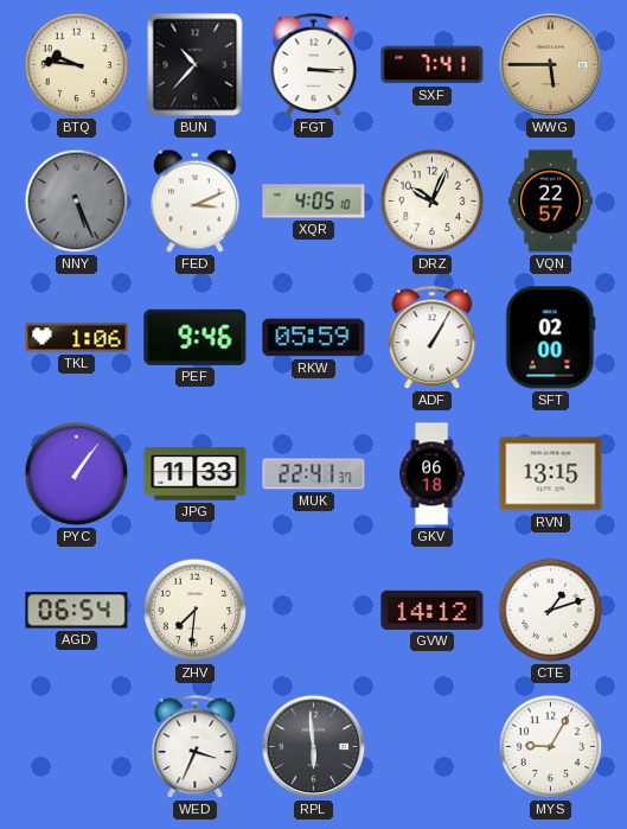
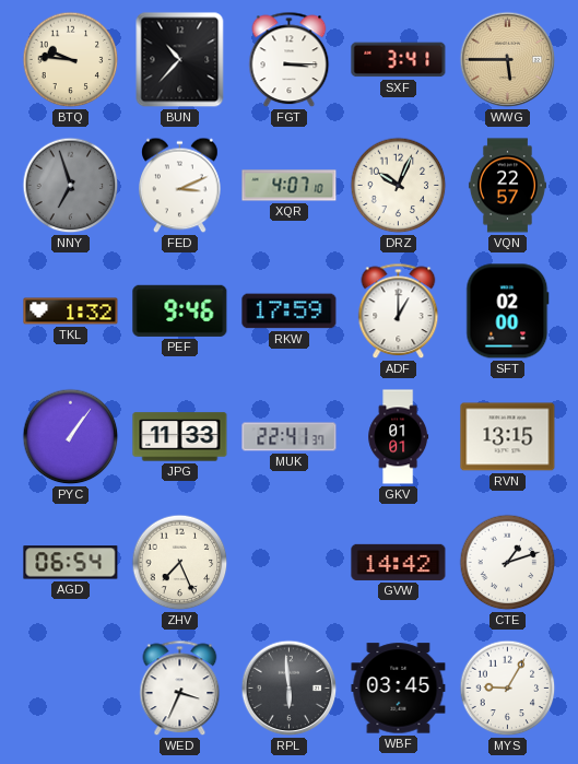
SXF: 7:41 -> 3:41
NNY: 5:26 -> 6:57
XQR: 4:05 -> 4:07
TKL: 1:06 -> 1:32
RKW: 05:59 -> 17:59
ADF: 1:05 -> 1:00
GKV: 06:18 -> 01:01
ZHV: 7:31 -> 7:26
GVW: 14:12 -> 14:42
WBF: none -> 03:45
